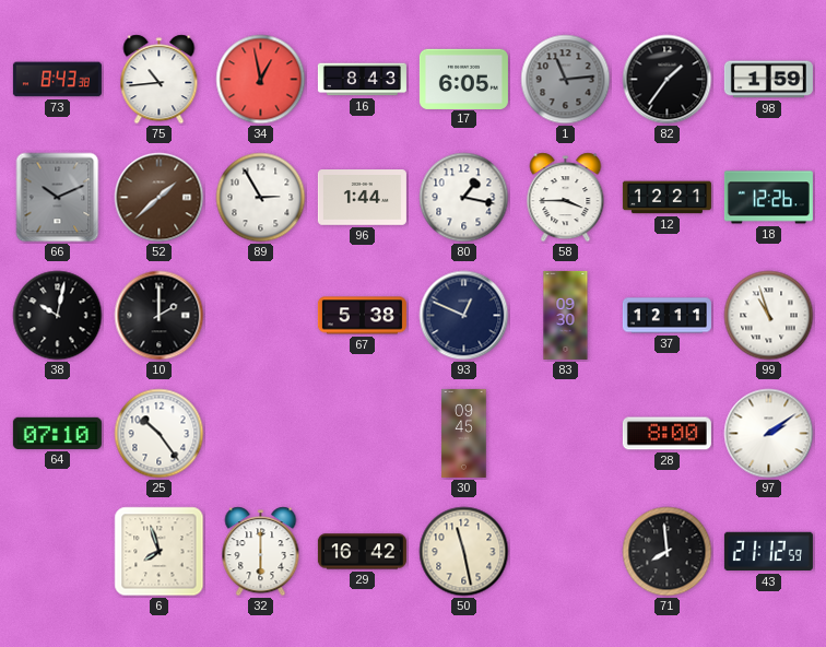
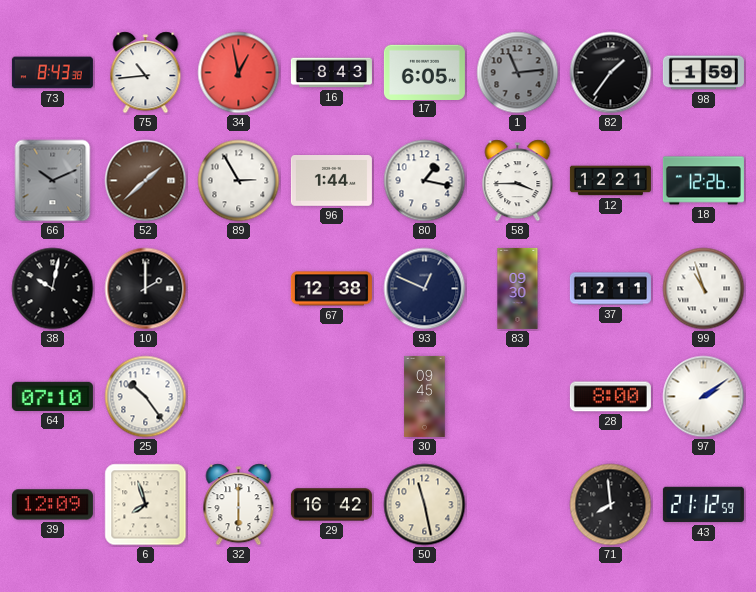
67: 5:38 -> 12:38
39: none -> 12:09
